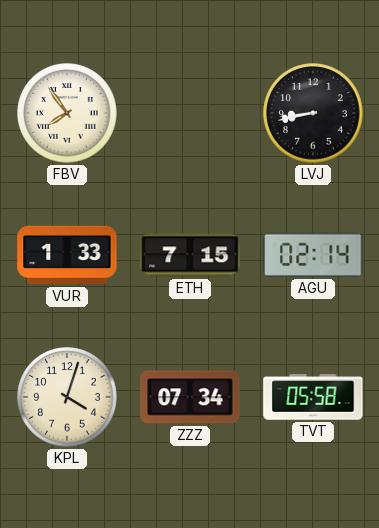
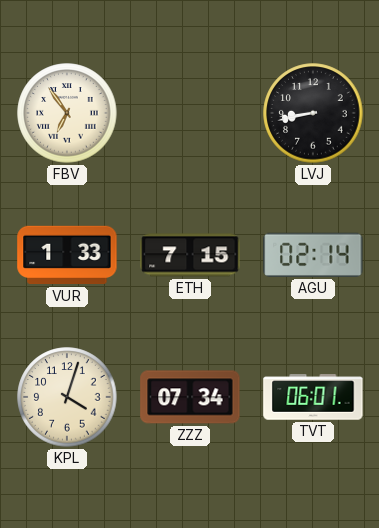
FBV: 7:54 -> 6:54
TVT: 05:58 -> 06:01
